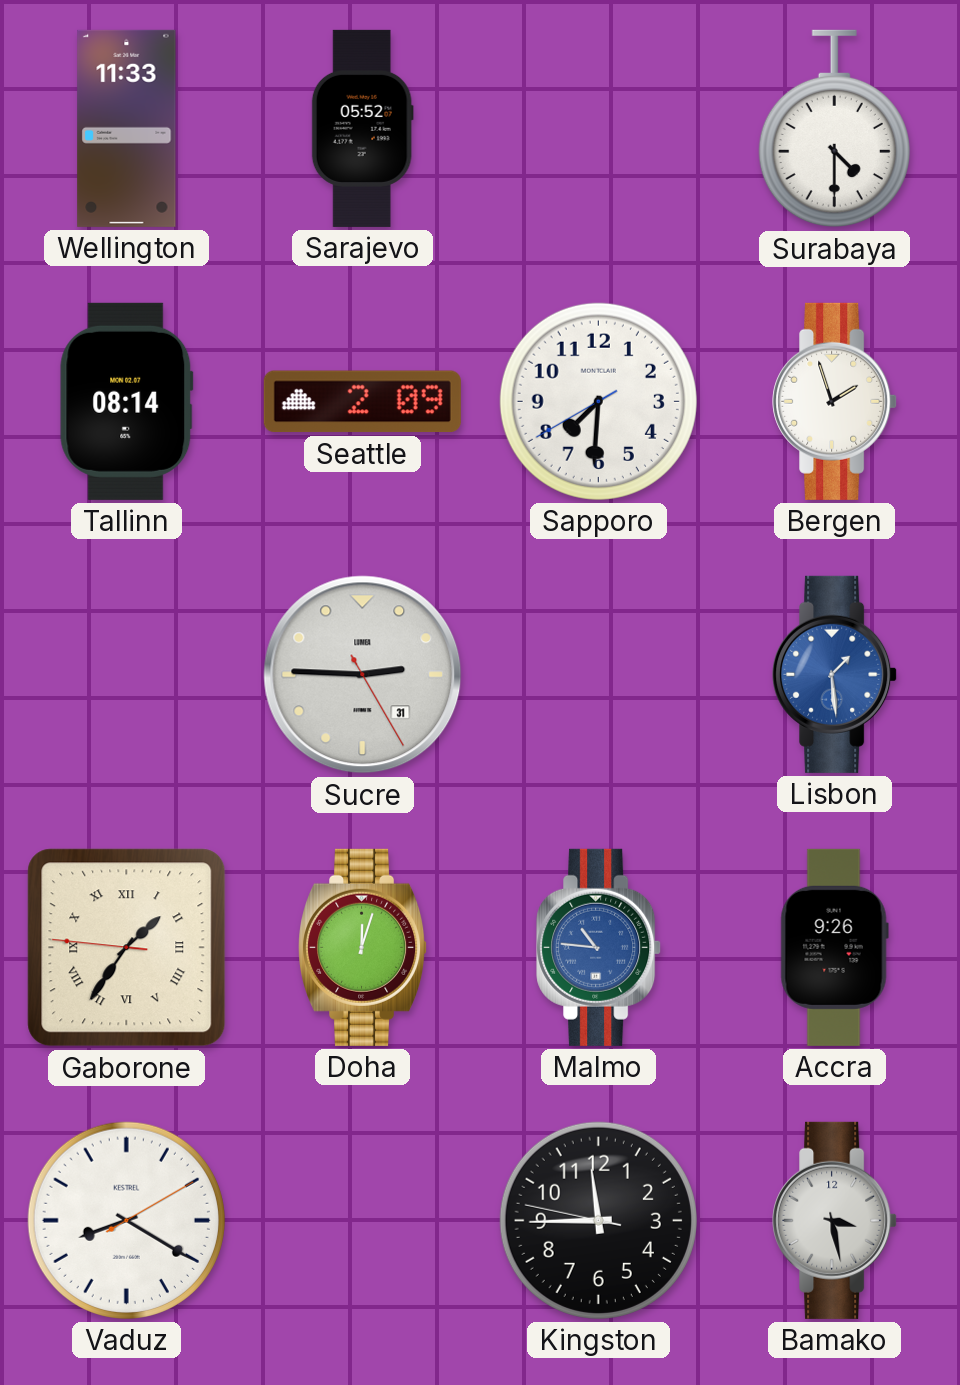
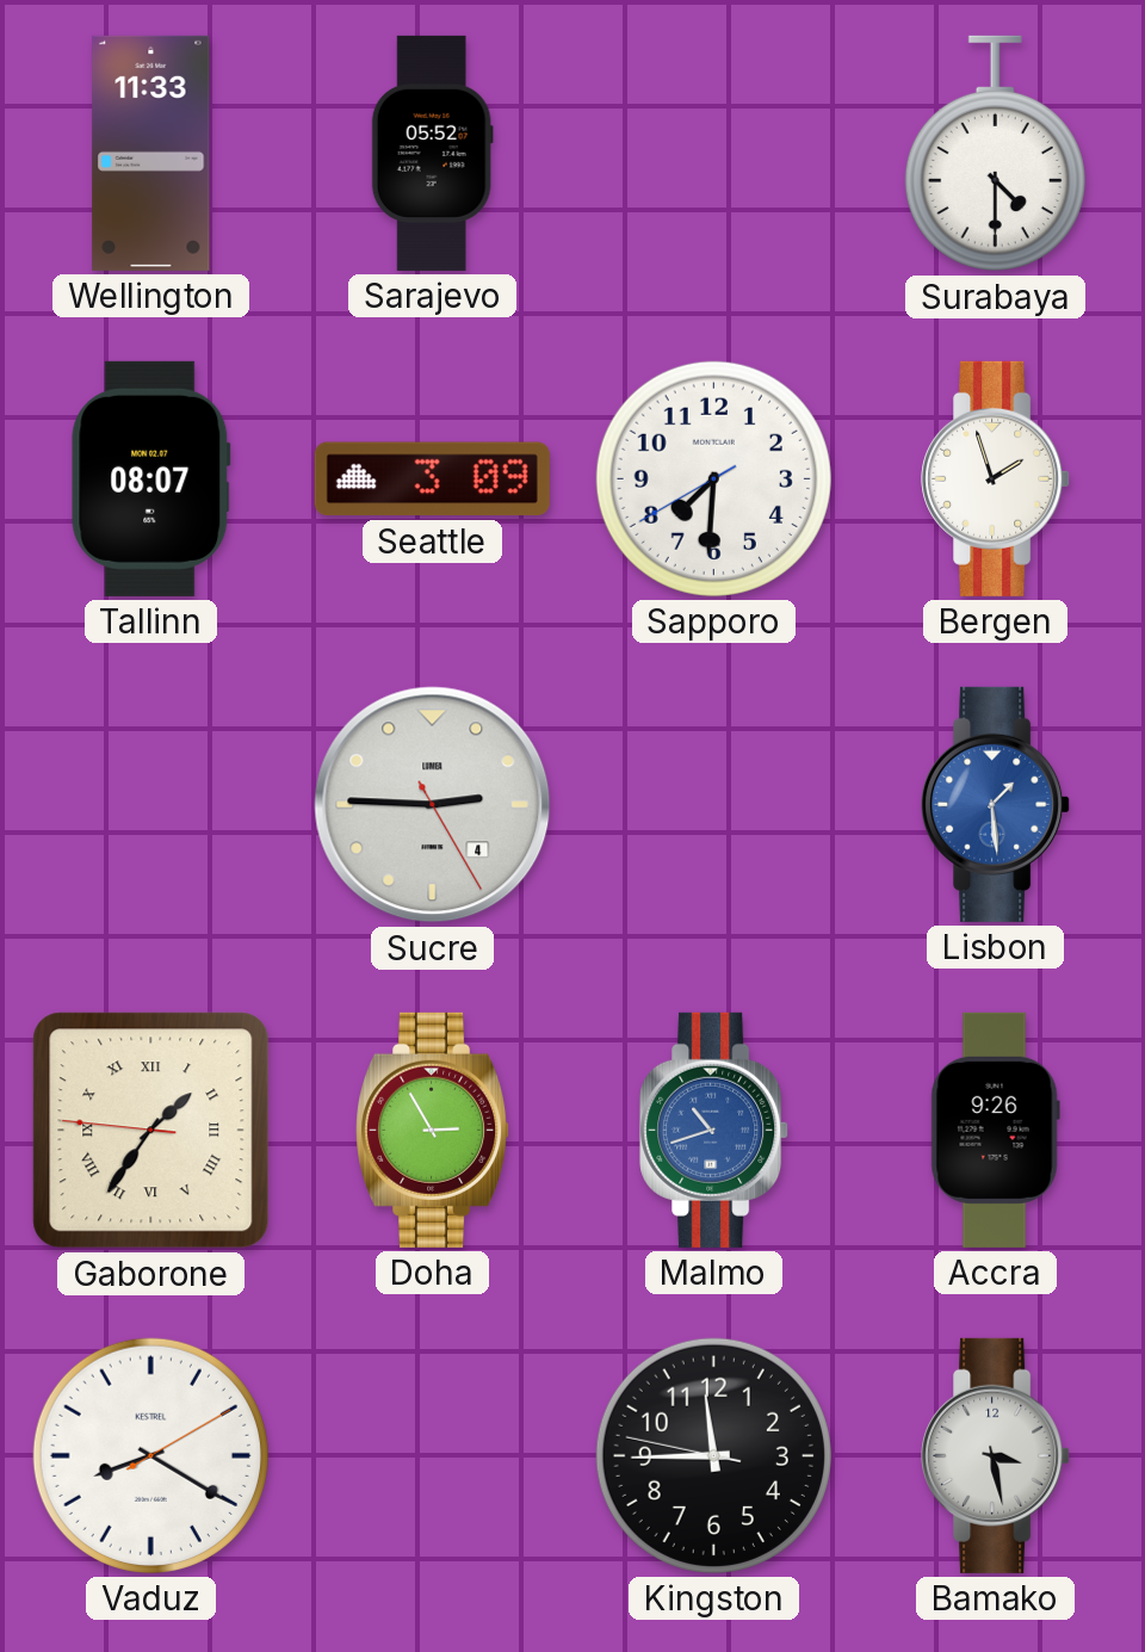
Tallinn: 08:14 -> 08:07
Seattle: 2:09 -> 3:09
Sucre date: 31 -> 4
Doha: 12:03 -> 2:55
Malmo: 10:46 -> 10:42
